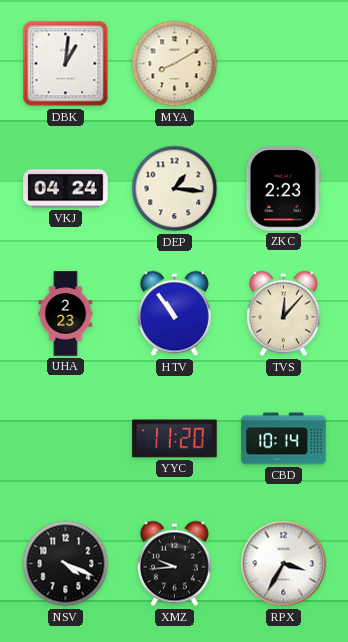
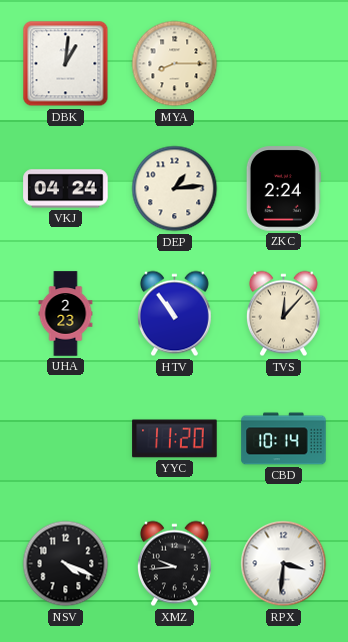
MYA: 8:10 -> 8:15
DEP: 1:16 -> 1:14
ZKC: 2:23 -> 2:24
RPX: 3:35 -> 3:31
